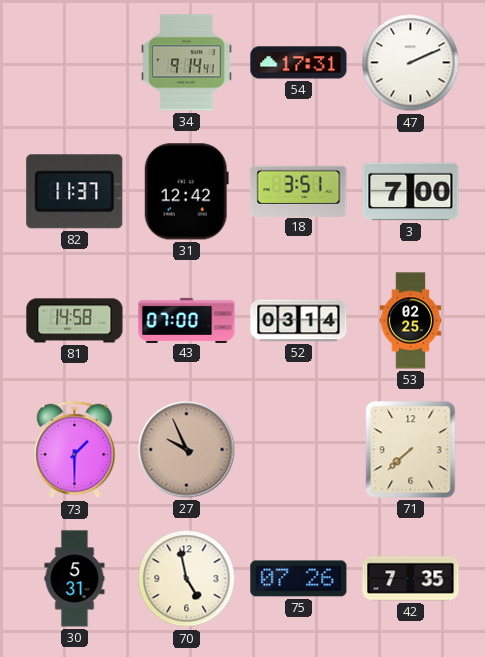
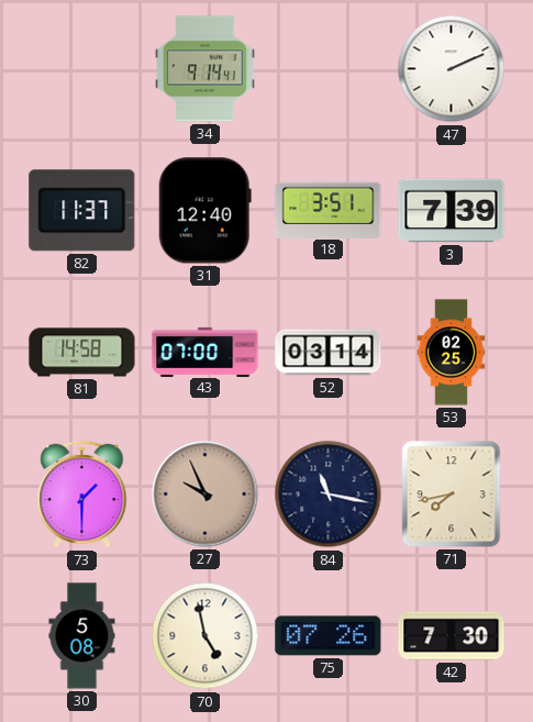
54: 17:31 -> none
31: 12:42 -> 12:40
3: 7:00 -> 7:39
84: none -> 11:17
71: 7:38 -> 7:43
30: 5:31 -> 5:08
42: 7:35 -> 7:30
